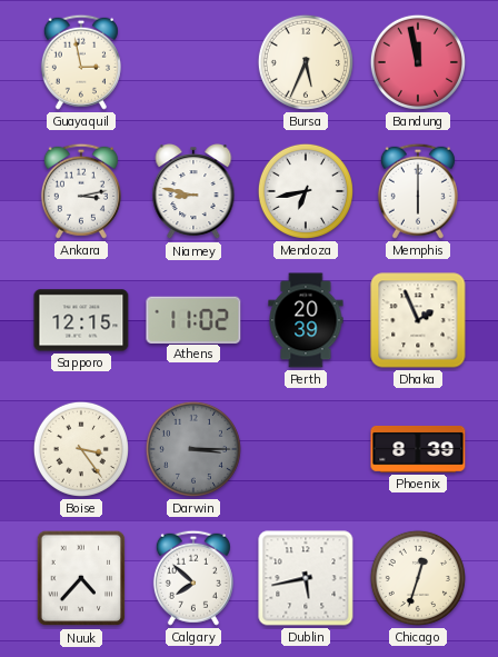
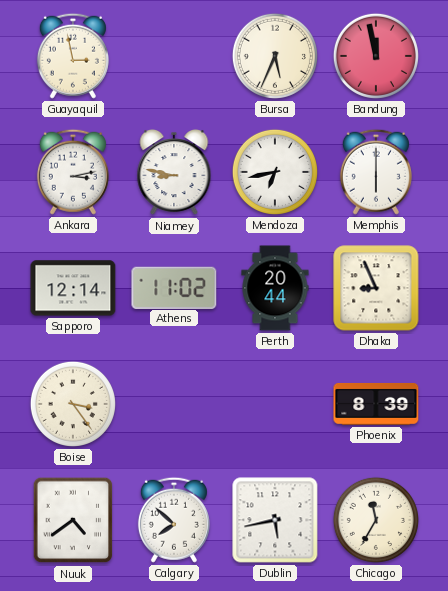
Sapporo: 12:15 -> 12:14
Perth: 20:39 -> 20:44
Dhaka: 1:56 -> 8:56
Darwin: 3:15 -> none
Nuuk: 4:37 -> 4:39
Chicago: 12:33 -> 11:35
